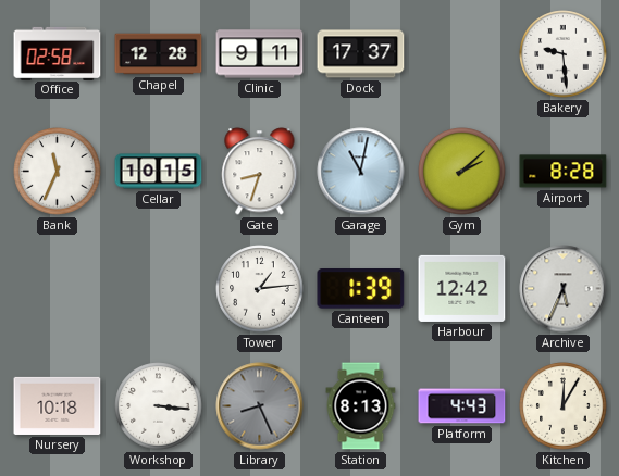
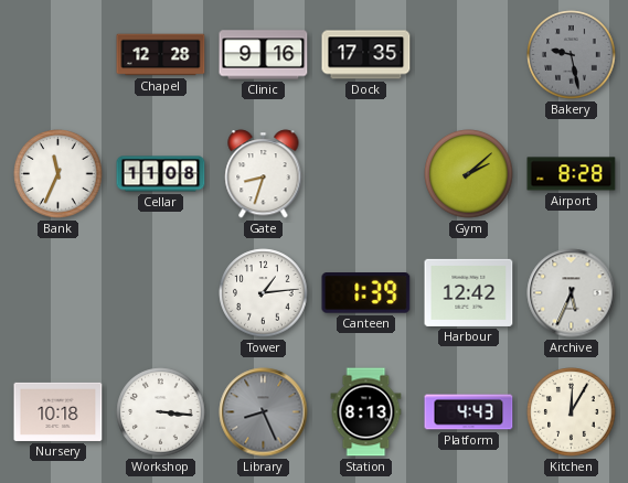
Office: 02:58 -> none
Clinic: 9:11 -> 9:16
Dock: 17:37 -> 17:35
Bakery: 9:29 -> 9:28
Bakery dial: white -> grey
Cellar: 10:15 -> 11:08
Garage: 11:02 -> none
